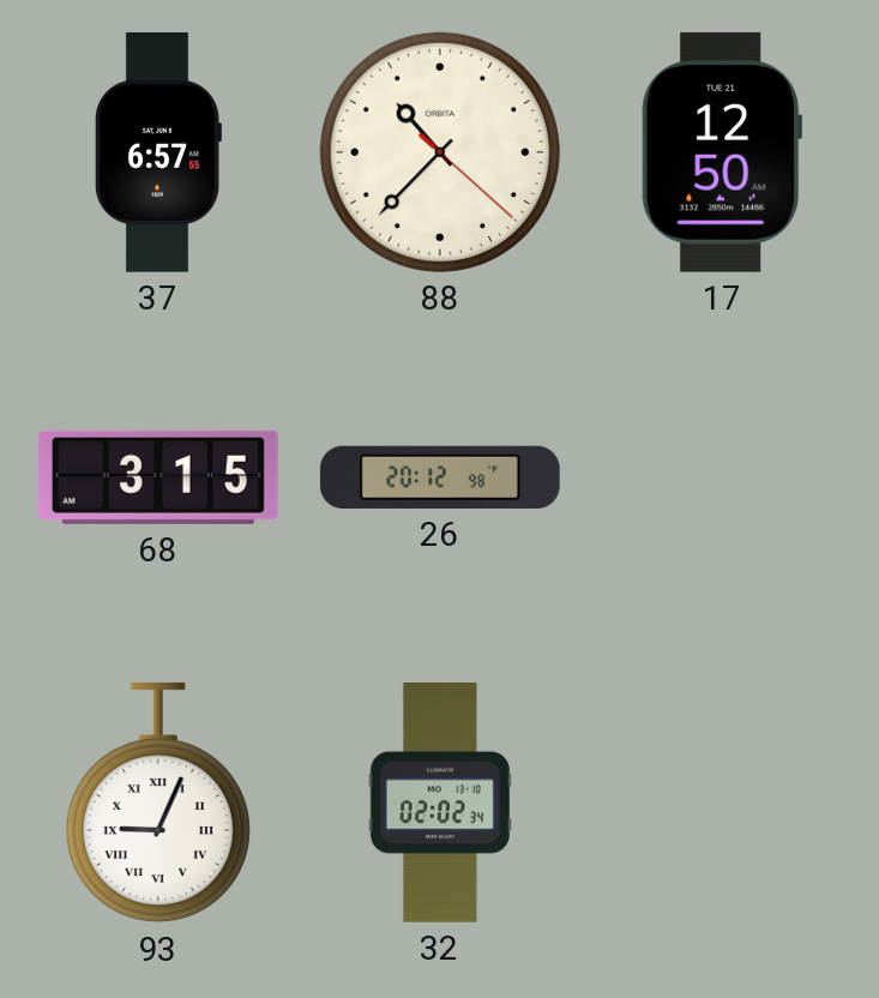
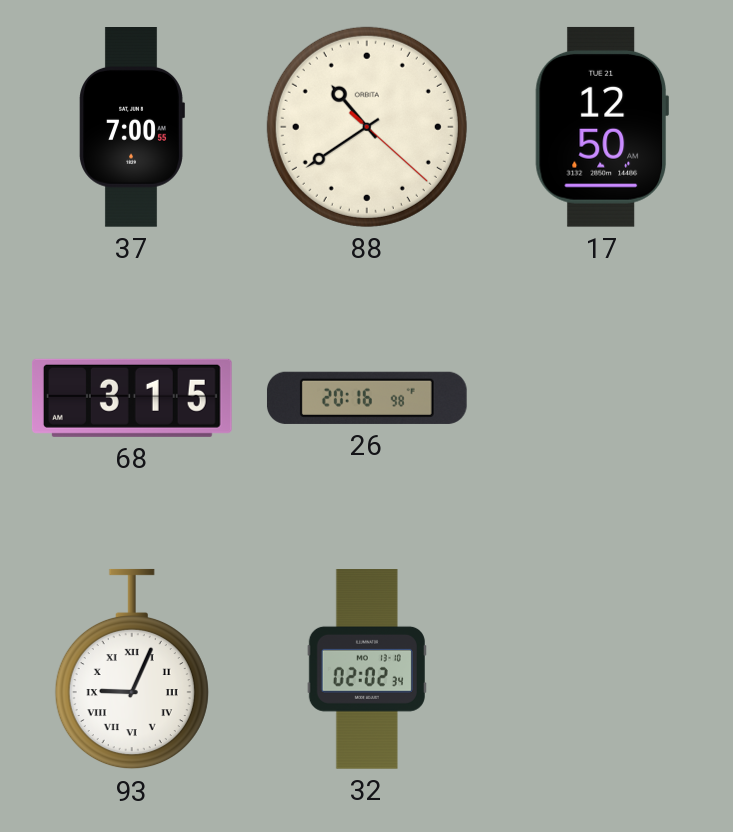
37: 6:57 -> 7:00
88: 10:37 -> 10:39
26: 20:12 -> 20:16
